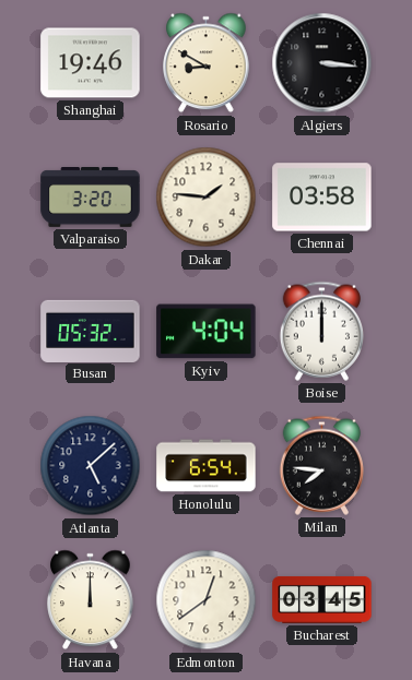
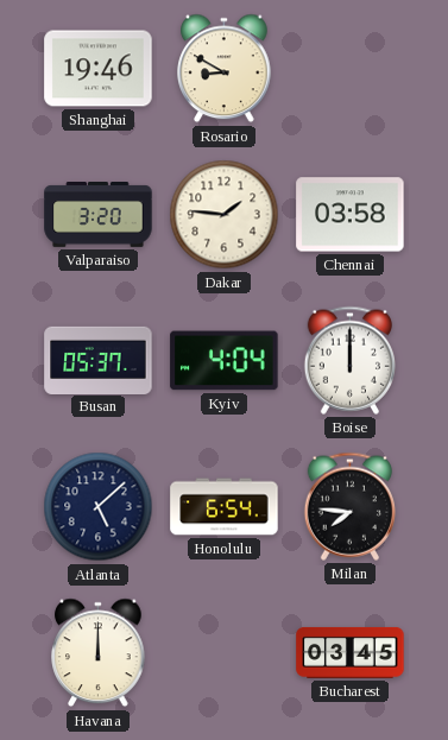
Algiers: 3:16 -> none
Busan: 05:32 -> 05:37
Edmonton: 12:39 -> none
